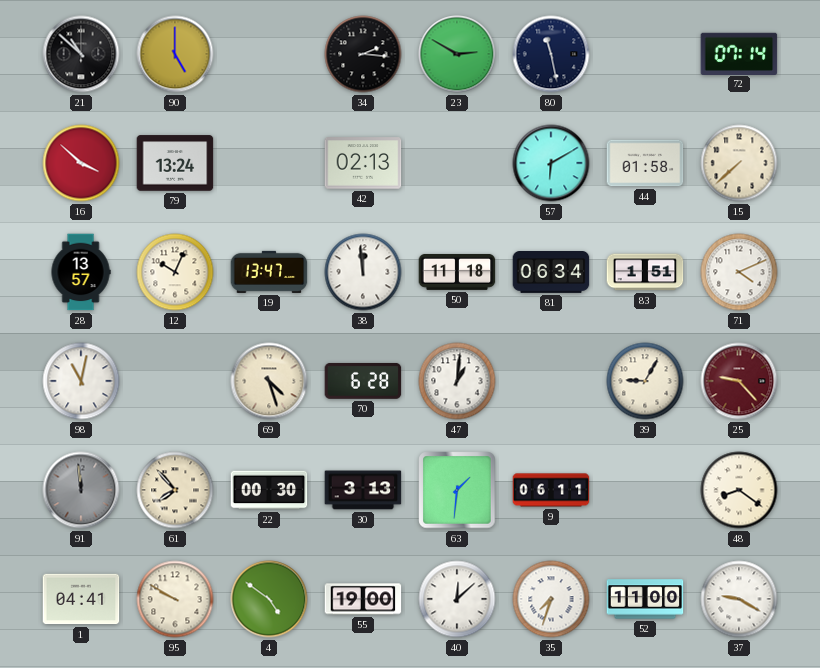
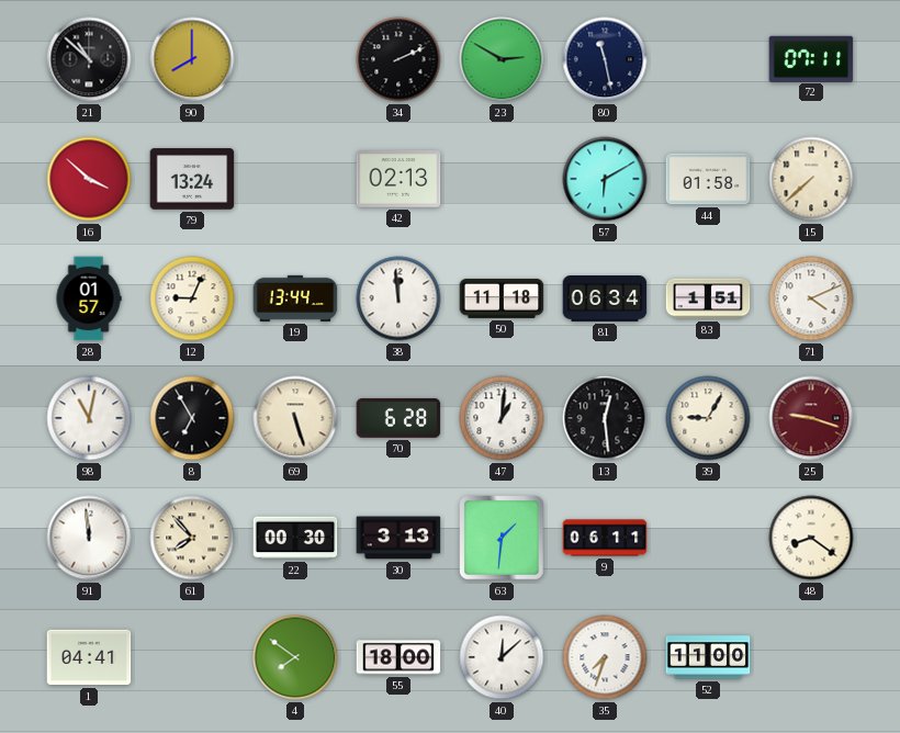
90: 5:00 -> 8:00
34: 2:16 -> 2:11
72: 07:14 -> 07:11
28: 13:57 -> 01:57
12: 10:04 -> 9:04
19: 13:47 -> 13:44
8: none -> 6:55
69: 4:27 -> 5:27
13: none -> 12:29
25: 9:23 -> 9:18
91 dial: grey -> white
95: 9:50 -> none
4: 4:51 -> 7:51
55: 19:00 -> 18:00
37: 9:20 -> none
